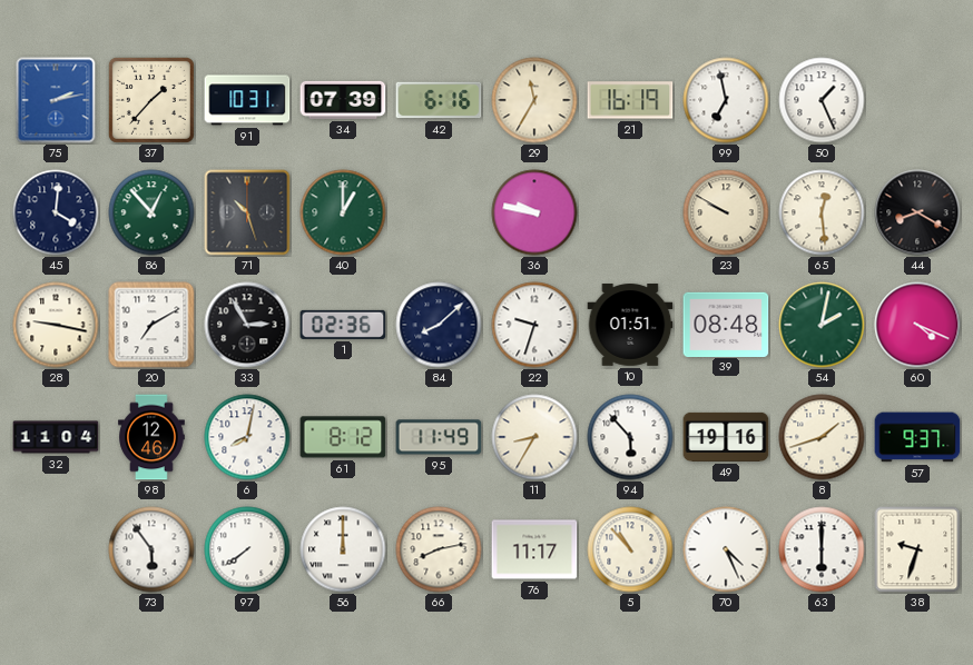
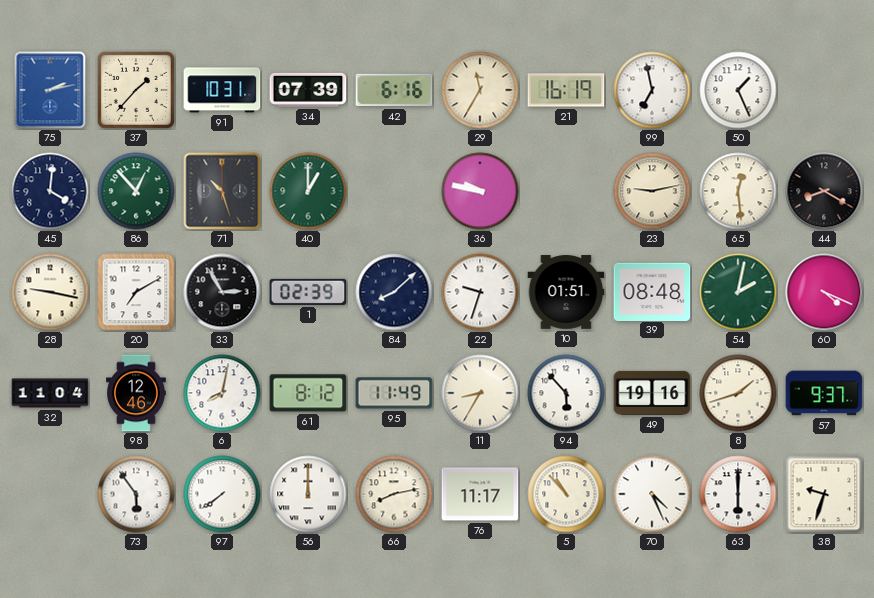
23: 9:50 -> 9:13
1: 02:36 -> 02:39
